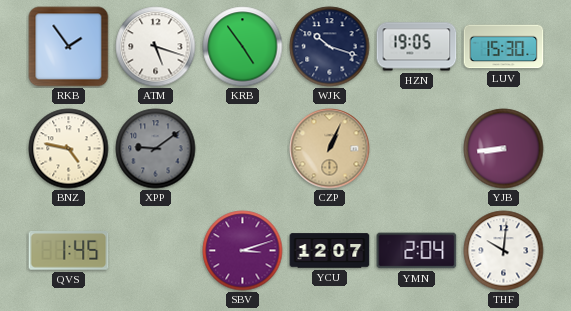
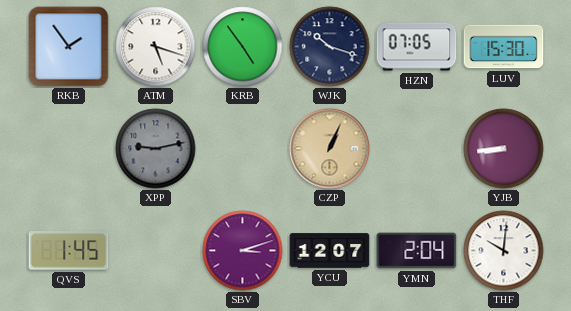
HZN: 19:05 -> 07:05
BNZ: 4:47 -> none
XPP: 9:09 -> 9:13
